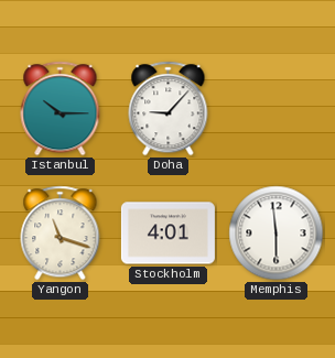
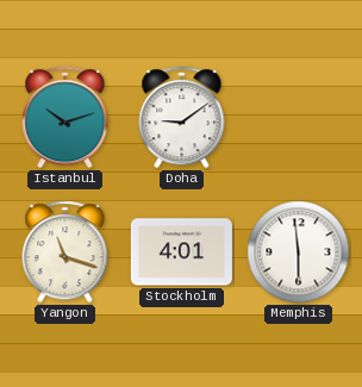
Istanbul: 10:15 -> 10:12
Doha: 9:07 -> 9:09
